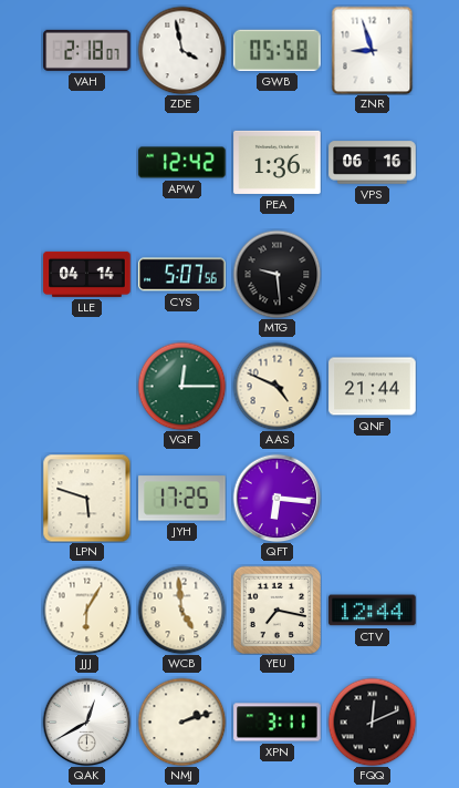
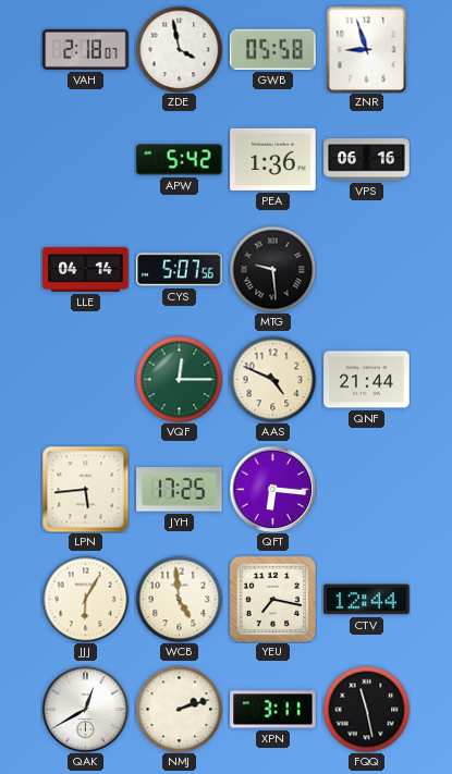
APW: 12:42 -> 5:42
LPN: 5:48 -> 5:44
FQQ: 12:11 -> 11:28
